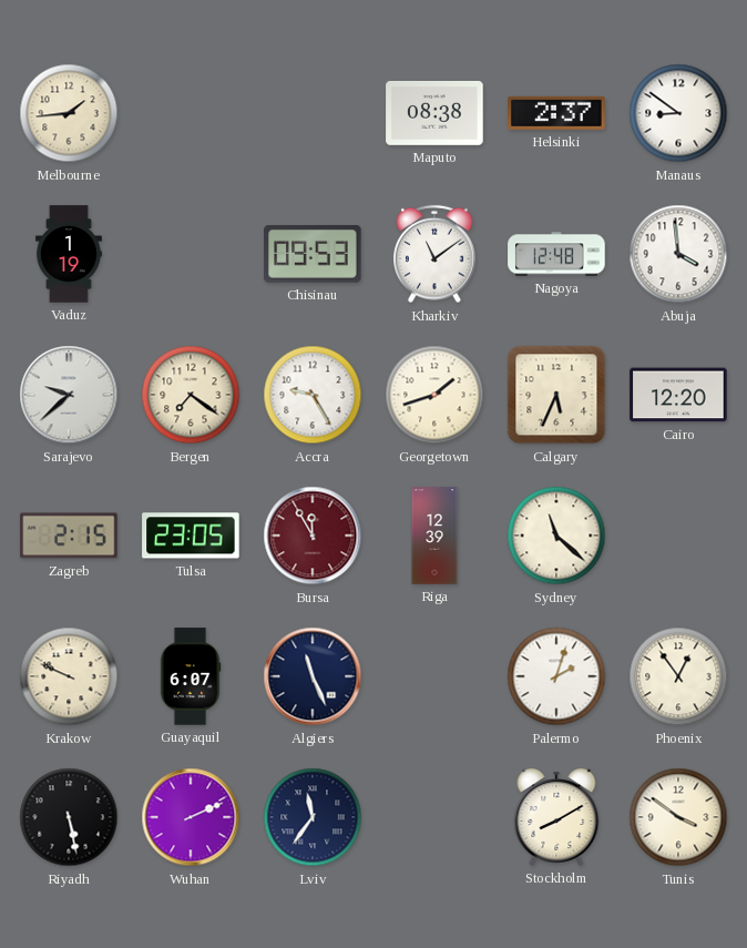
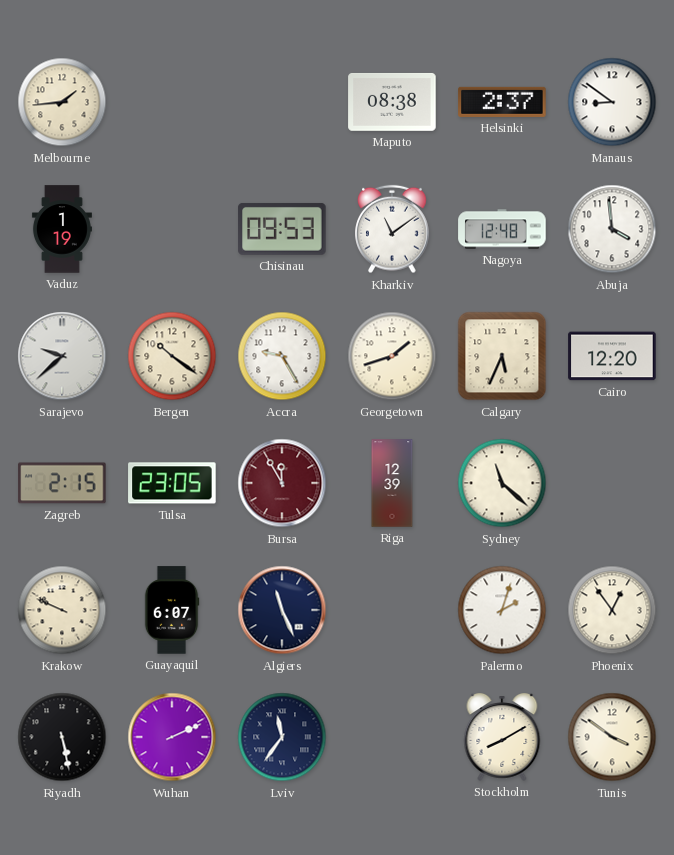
Bergen: 7:21 -> 10:21
